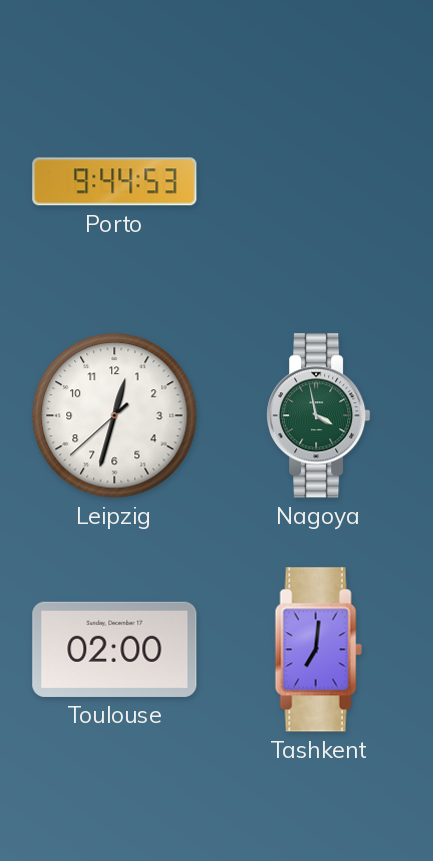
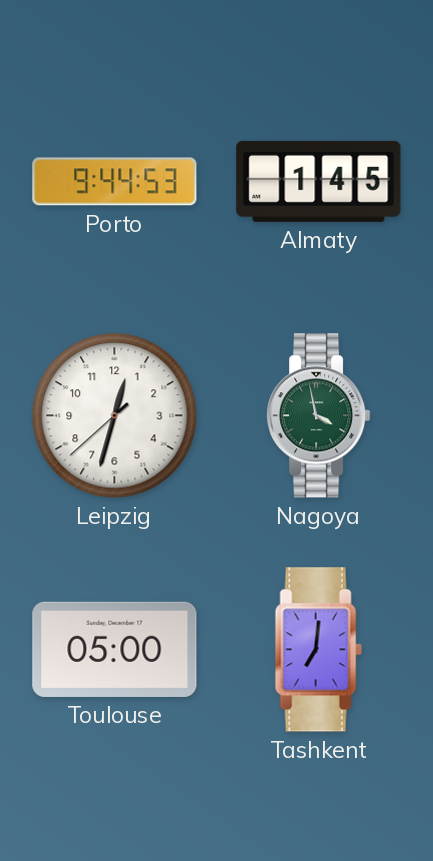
Almaty: none -> 1:45
Toulouse: 02:00 -> 05:00
